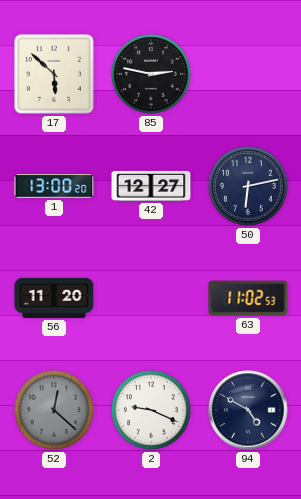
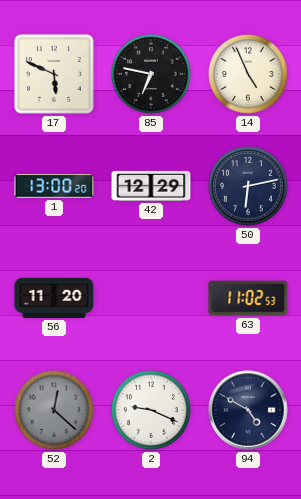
17: 5:52 -> 5:49
85: 2:47 -> 6:47
14: none -> 4:56
42: 12:27 -> 12:29
